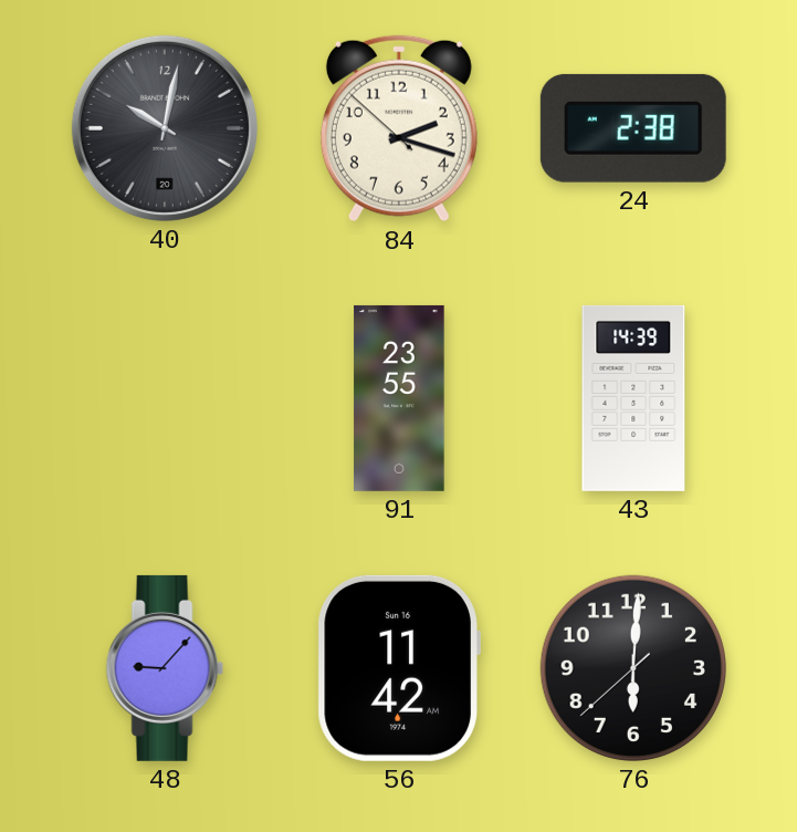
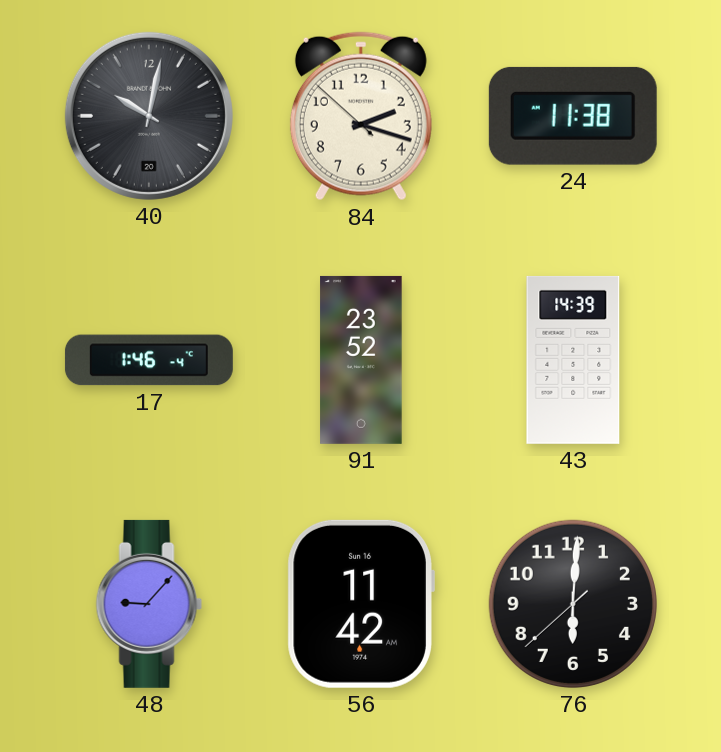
24: 2:38 -> 11:38
17: none -> 1:46
91: 23:55 -> 23:52
